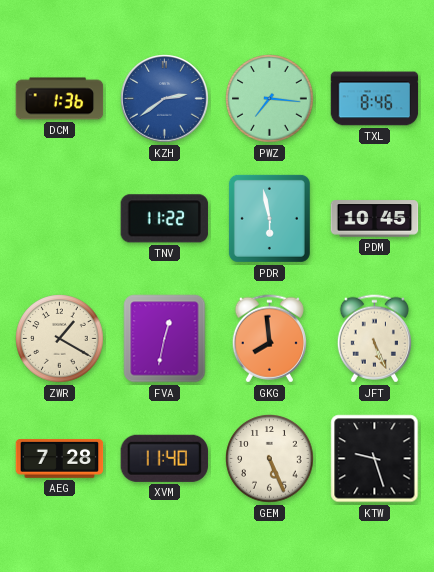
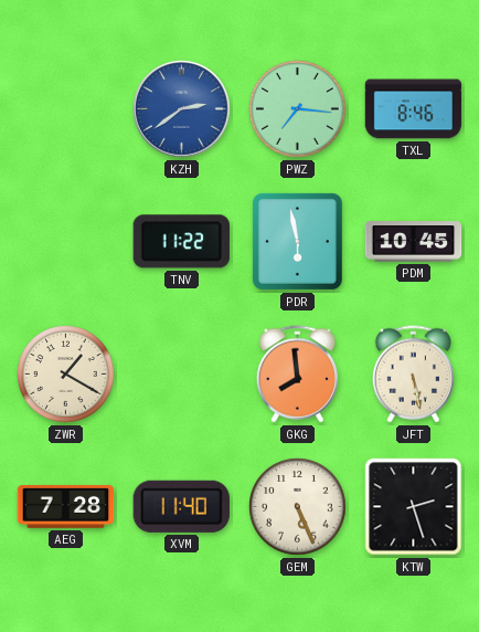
DCM: 1:36 -> none
FVA: 12:32 -> none
JFT: 5:26 -> 5:28
KTW: 9:27 -> 2:27
